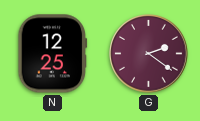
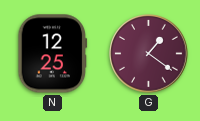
G: 2:21 -> 1:21
